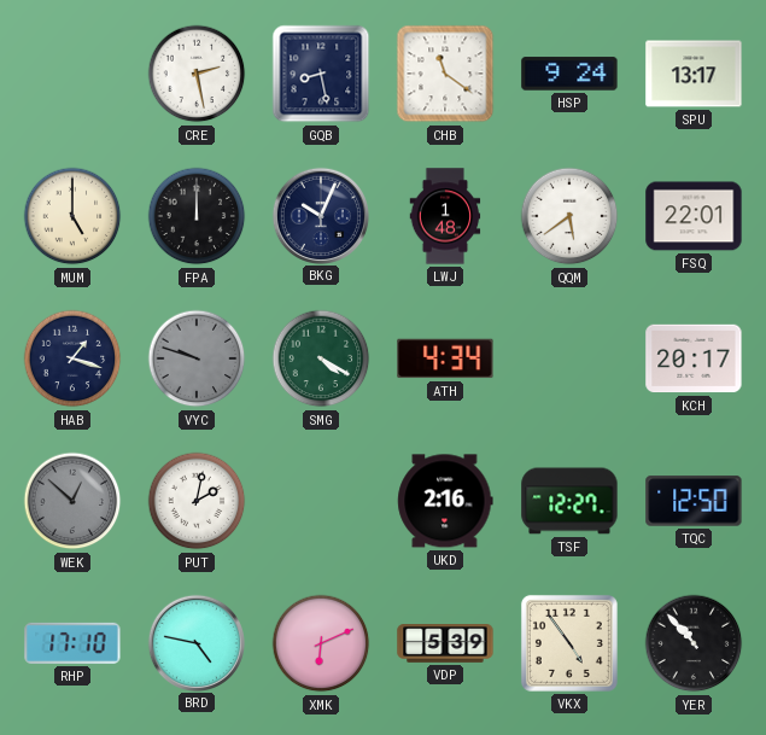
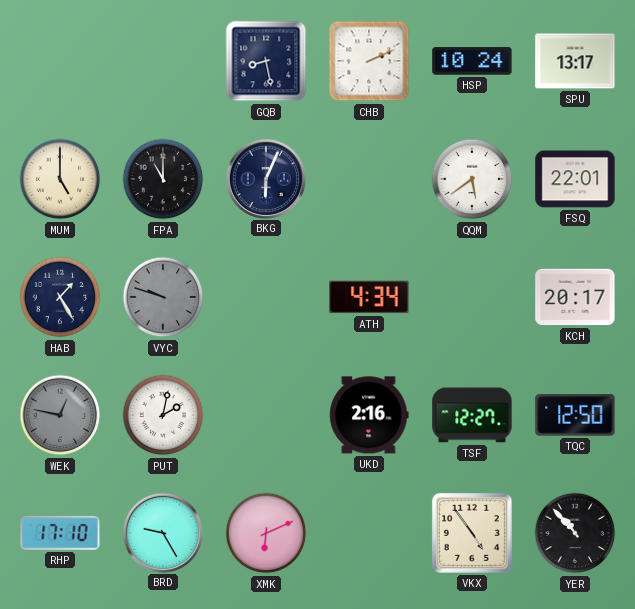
CRE: 2:28 -> none
CHB: 11:21 -> 2:11
HSP: 9:24 -> 10:24
FPA: 12:00 -> 11:00
BKG: 10:04 -> 6:04
LWJ: 1:48 -> none
HAB: 1:18 -> 1:25
SMG: 4:20 -> none
WEK: 12:52 -> 12:47
BRD: 4:47 -> 9:25
VDP: 5:39 -> none
